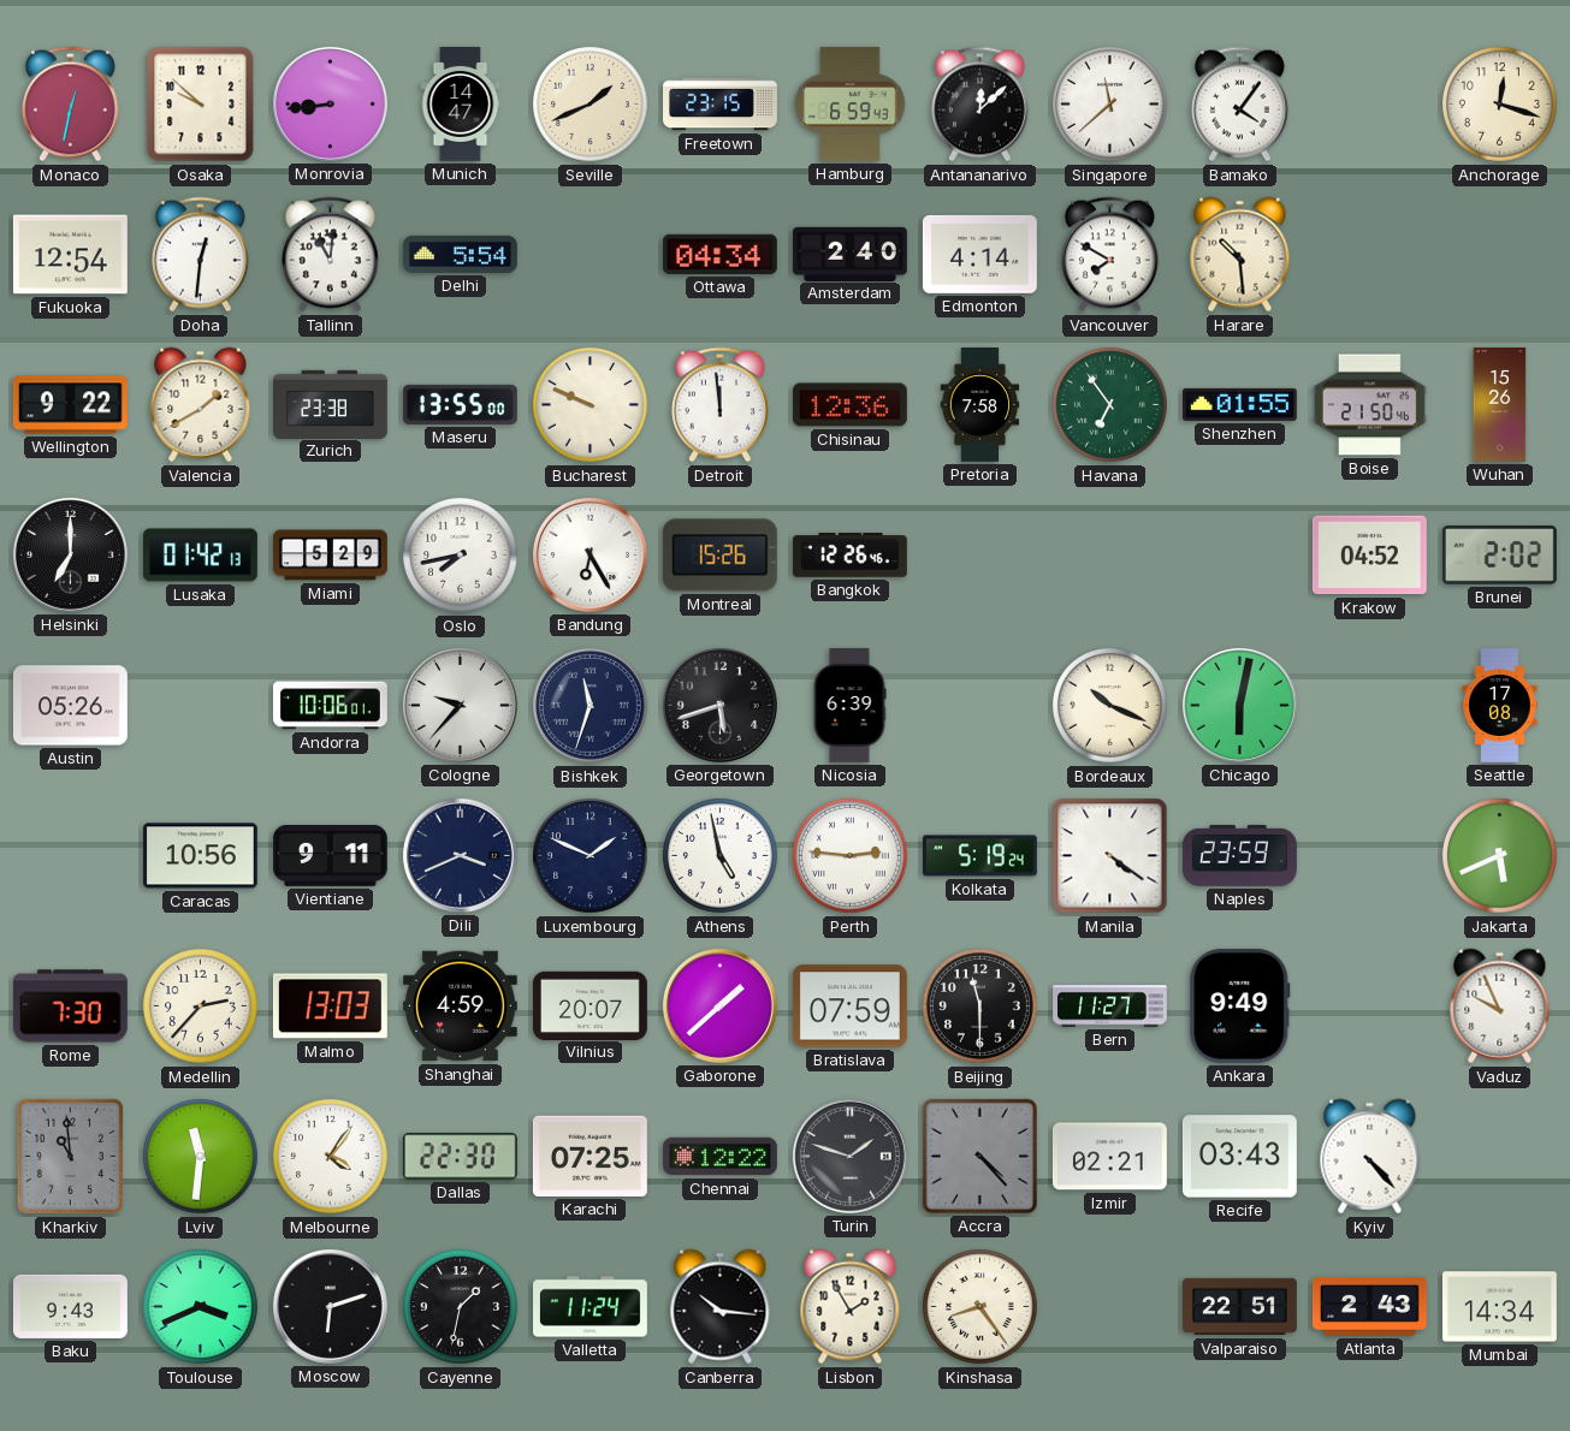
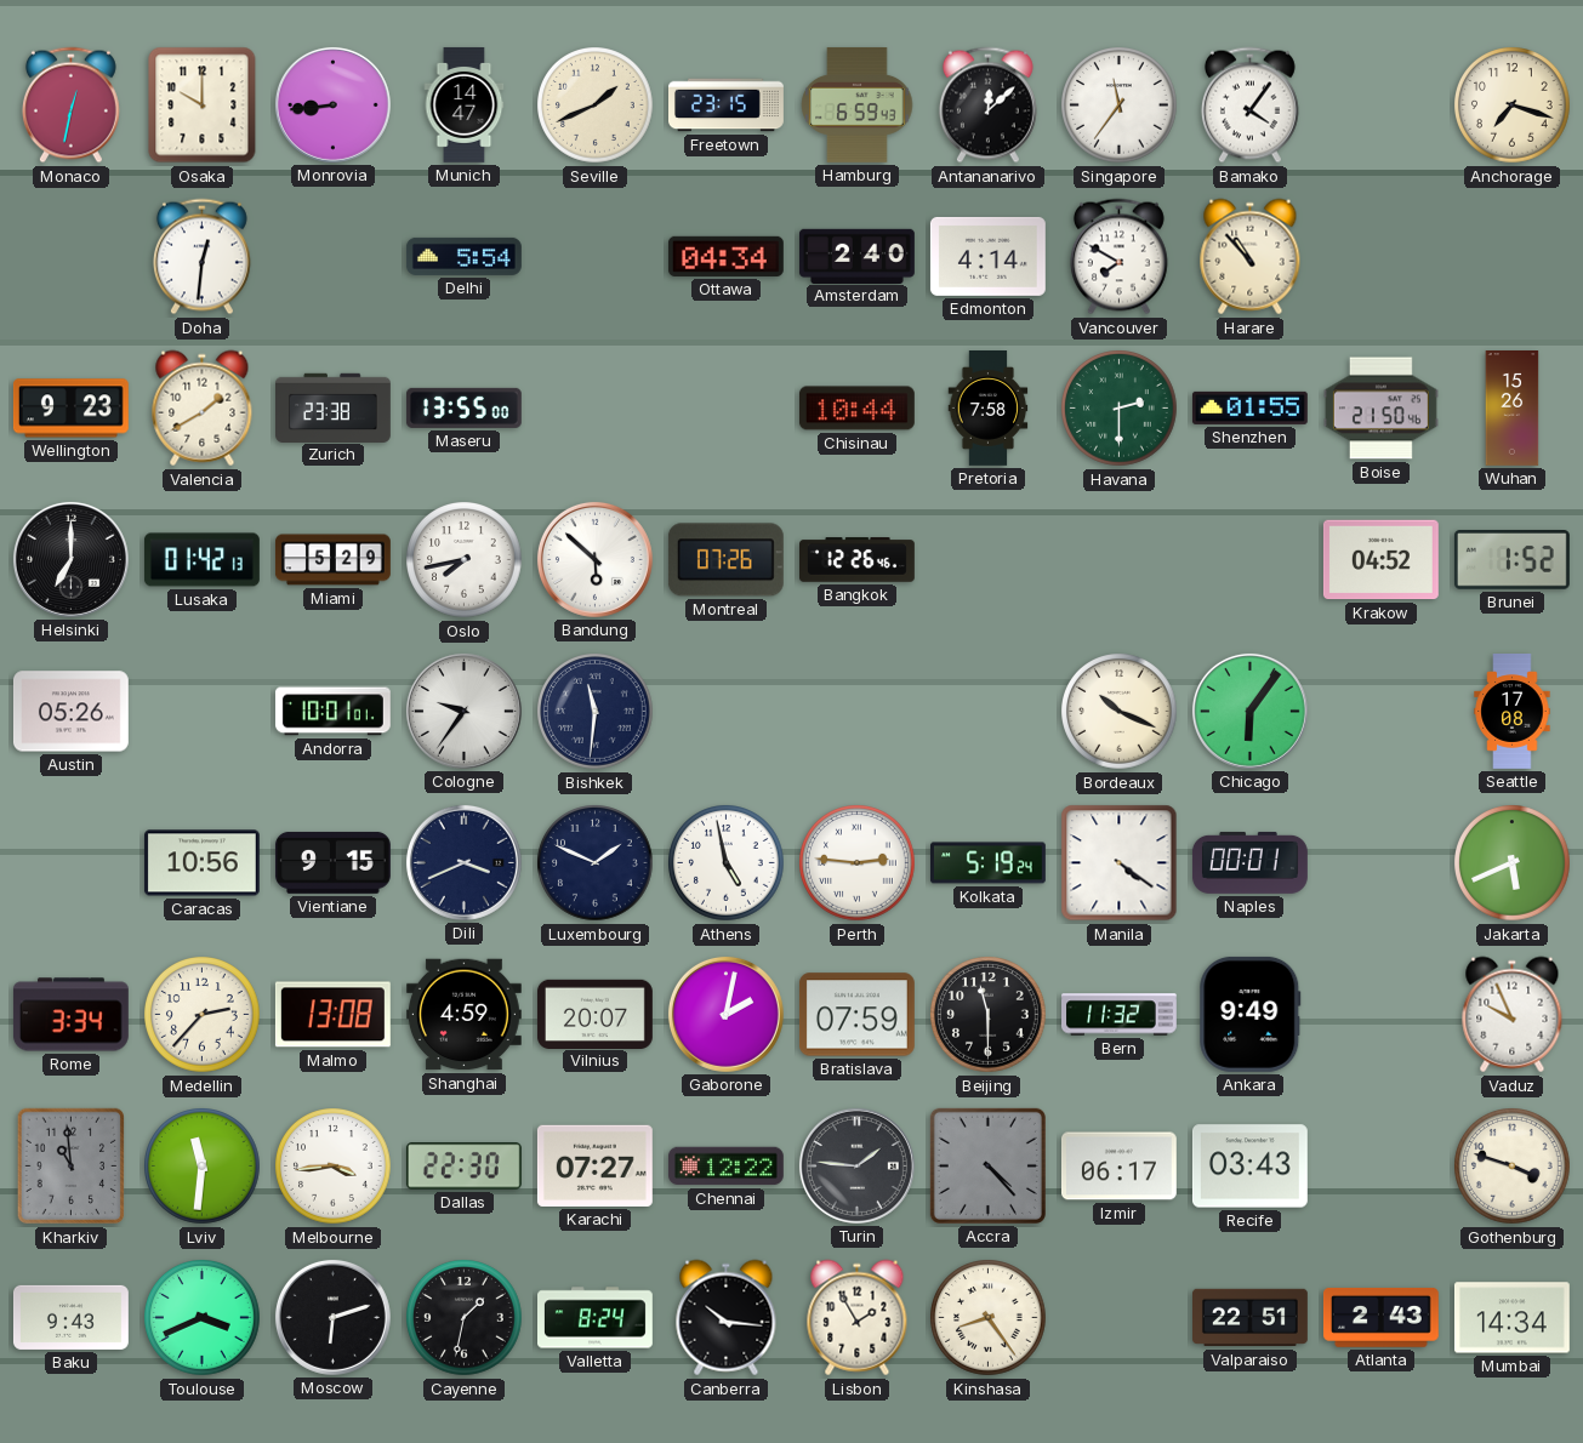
Osaka: 9:52 -> 10:00
Singapore: 11:38 -> 11:36
Anchorage: 12:18 -> 7:18
Fukuoka: 12:54 -> none
Tallinn: 11:01 -> none
Harare: 10:29 -> 10:53
Wellington: 9:22 -> 9:23
Bucharest: 9:49 -> none
Detroit: 11:59 -> none
Chisinau: 12:36 -> 10:44
Havana: 6:54 -> 2:30
Bandung: 6:25 -> 5:52
Montreal: 15:26 -> 07:26
Brunei: 2:02 -> 1:52
Andorra: 10:06 -> 10:01
Cologne: 9:37 -> 9:36
Bishkek: 11:33 -> 11:31
Georgetown: 5:42 -> none
Nicosia: 6:39 -> none
Chicago: 6:02 -> 6:06
Vientiane: 9:11 -> 9:15
Naples: 23:59 -> 00:01
Rome: 7:30 -> 3:34
Malmo: 13:03 -> 13:08
Gaborone: 1:38 -> 2:02
Bern: 11:27 -> 11:32
Melbourne: 4:06 -> 3:44
Karachi: 07:25 -> 07:27
Turin: 1:48 -> 1:46
Izmir: 02:21 -> 06:17
Kyiv: 4:23 -> none
Gothenburg: none -> 3:48
Valletta: 11:24 -> 8:24
